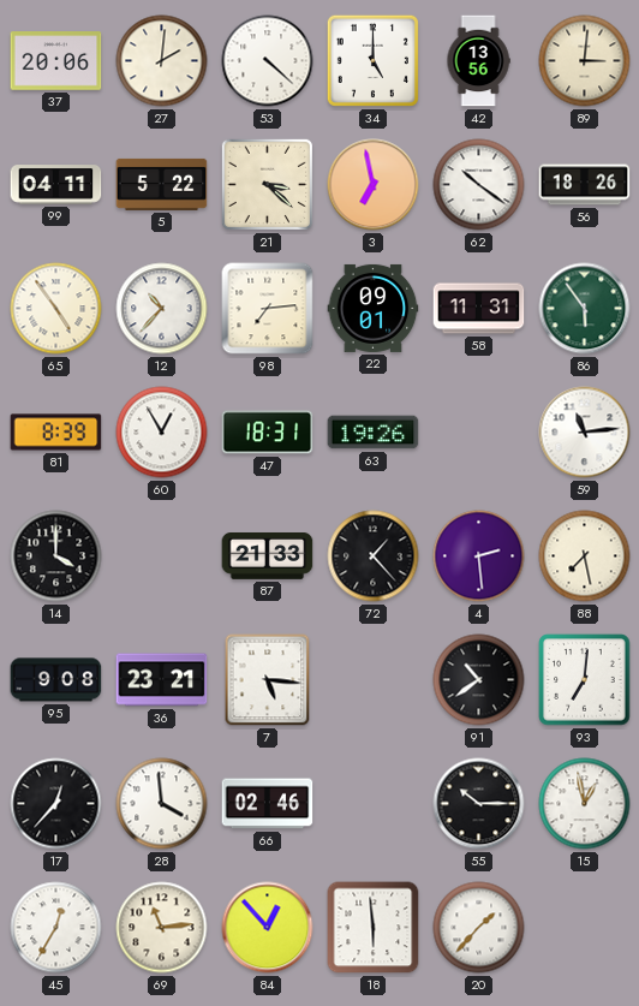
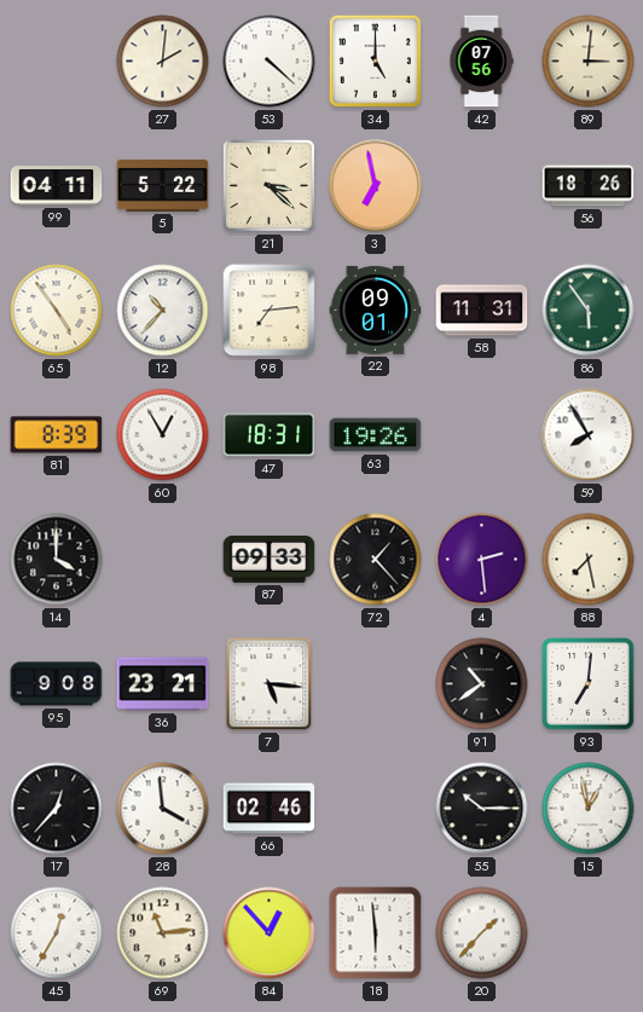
37: 20:06 -> none
42: 13:56 -> 07:56
62: 10:21 -> none
59: 11:14 -> 7:55
87: 21:33 -> 09:33
